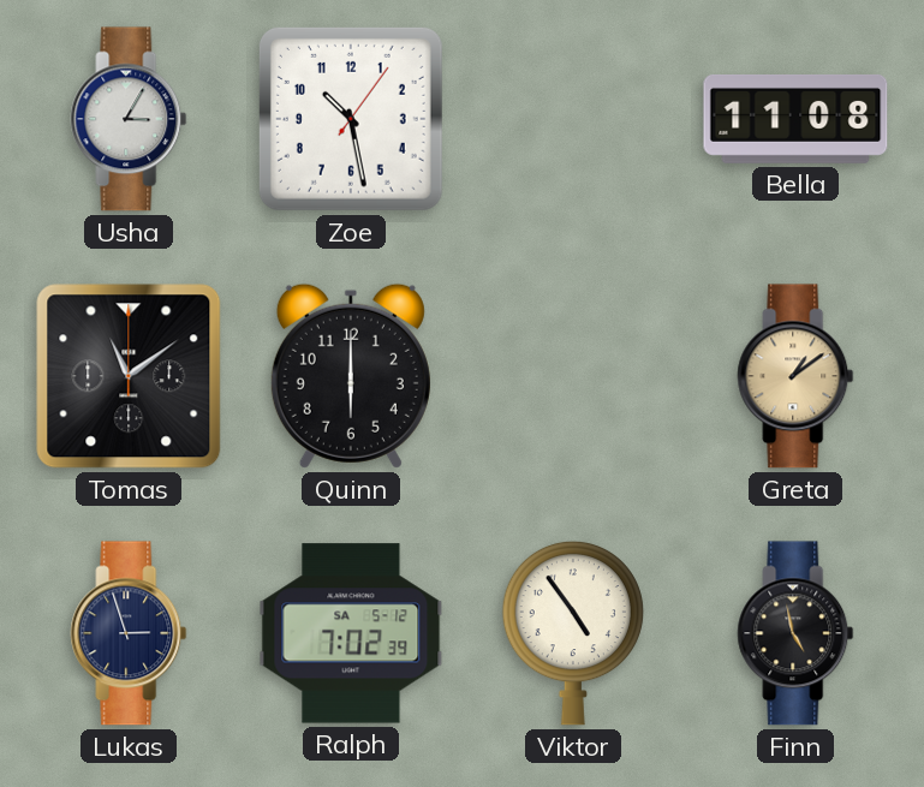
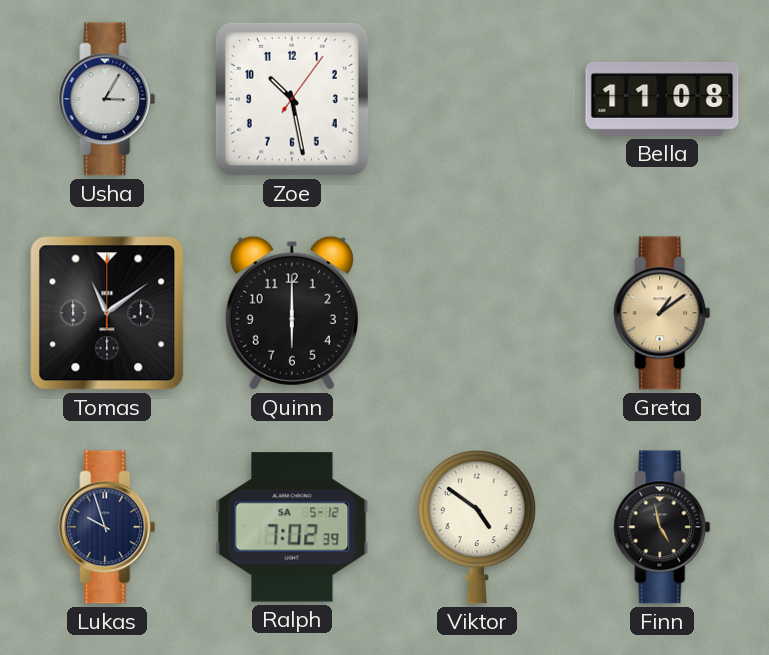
Lukas: 2:57 -> 9:57
Viktor: 4:54 -> 4:51
